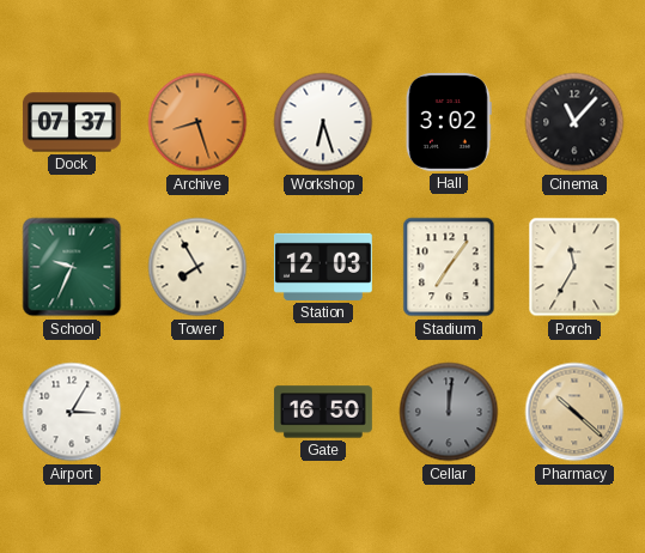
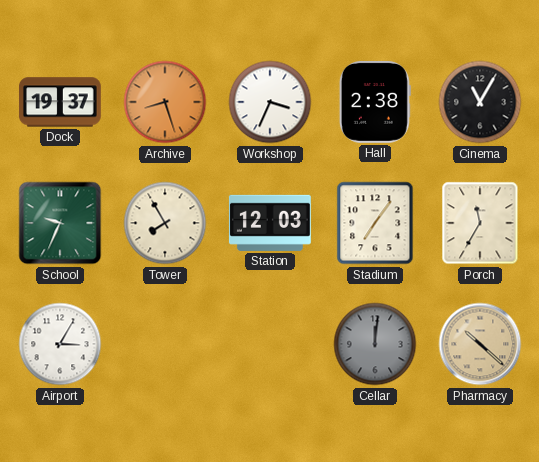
Dock: 07:37 -> 19:37
Workshop: 6:27 -> 3:34
Hall: 3:02 -> 2:38
Cinema: 11:07 -> 11:05
Gate: 16:50 -> none
